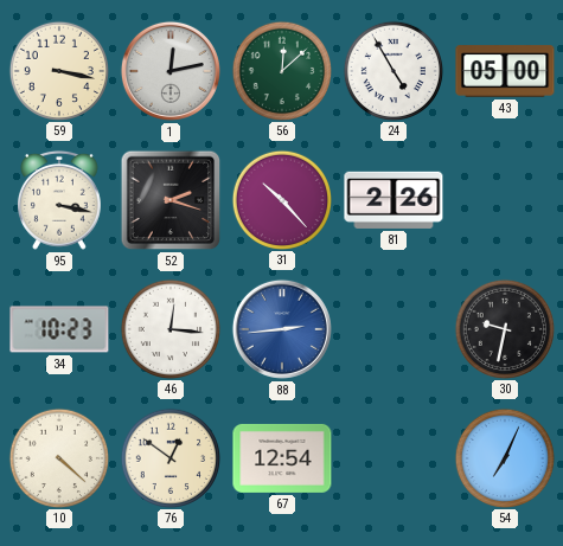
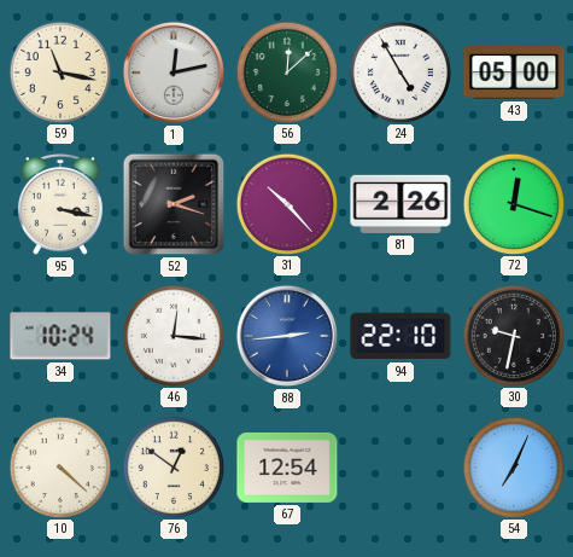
59: 3:17 -> 11:17
72: none -> 12:18
34: 10:23 -> 10:24
94: none -> 22:10
